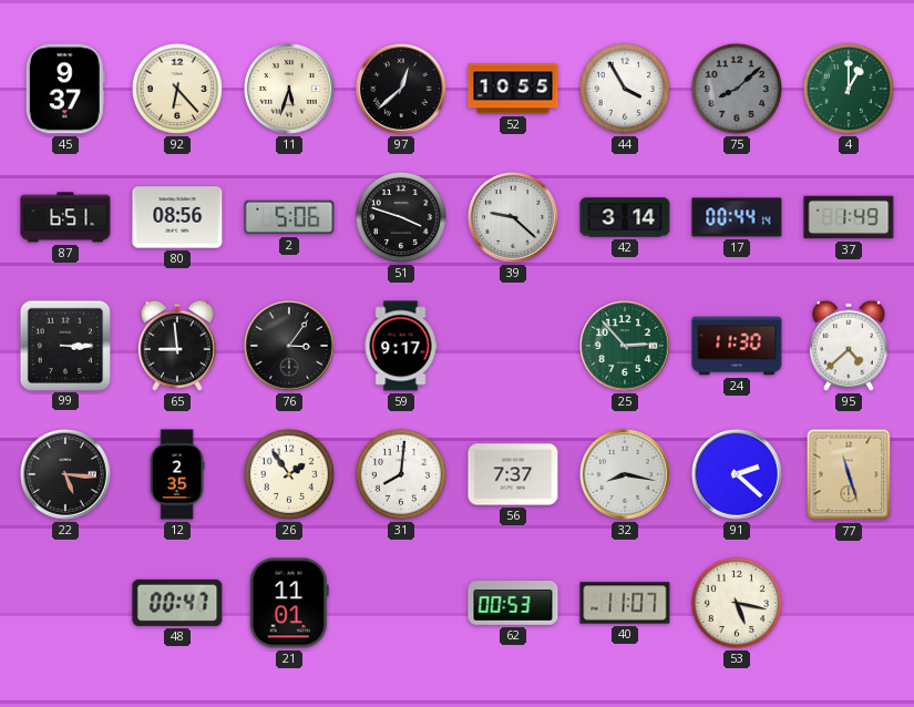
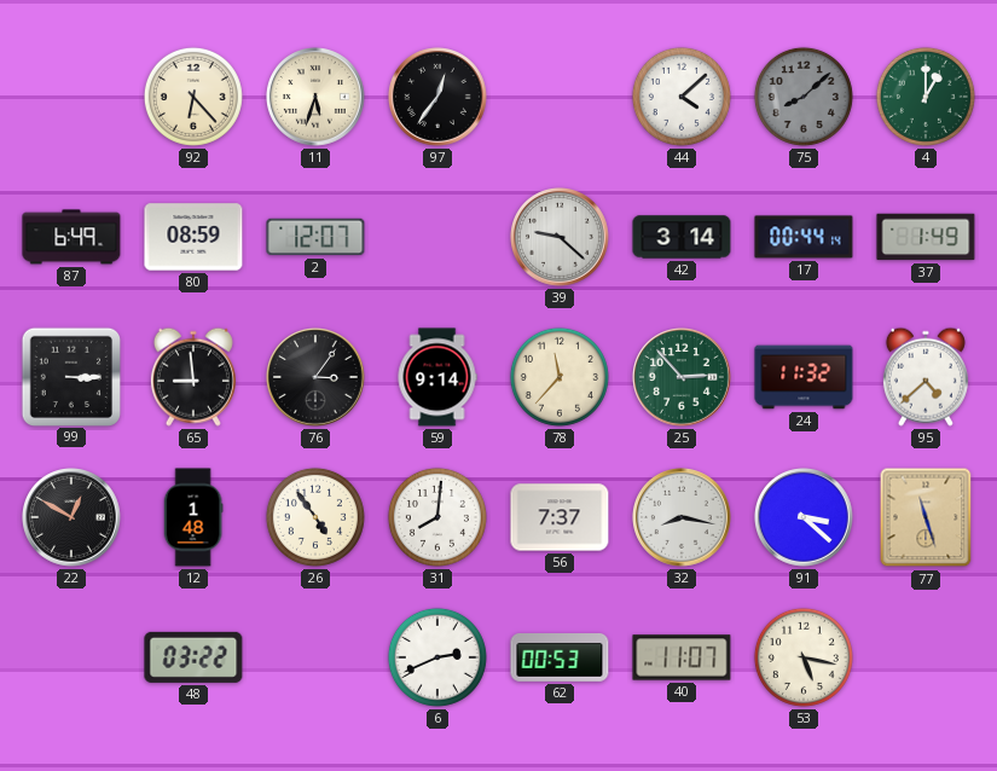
45: 9:37 -> none
97: 12:38 -> 12:36
52: 10:55 -> none
44: 3:55 -> 4:08
87: 6:51 -> 6:49
80: 08:56 -> 08:59
2: 5:06 -> 12:07
51: 3:48 -> none
59: 9:17 -> 9:14
78: none -> 11:37
24: 11:30 -> 11:32
22: 5:16 -> 12:50
12: 2:35 -> 1:48
26: 1:54 -> 4:54
91: 2:22 -> 3:22
48: 00:47 -> 03:22
21: 11:01 -> none
6: none -> 2:41
